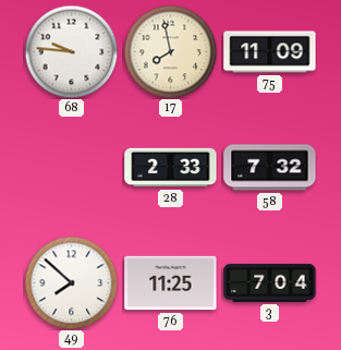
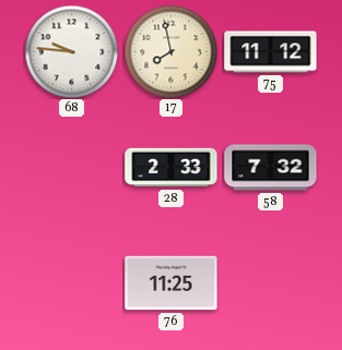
75: 11:09 -> 11:12
49: 7:52 -> none
3: 7:04 -> none
